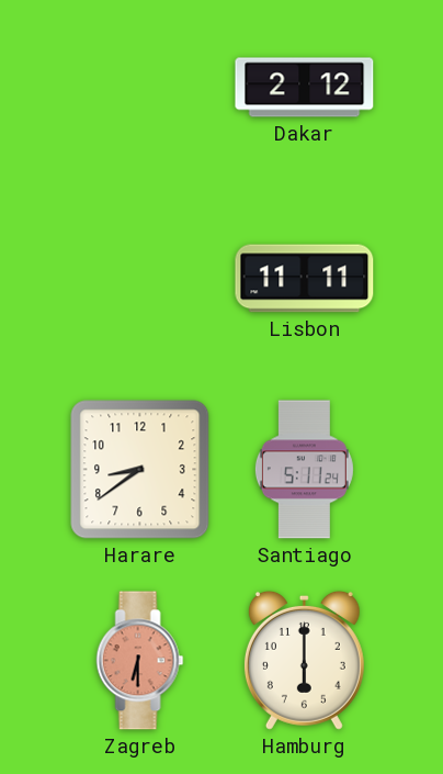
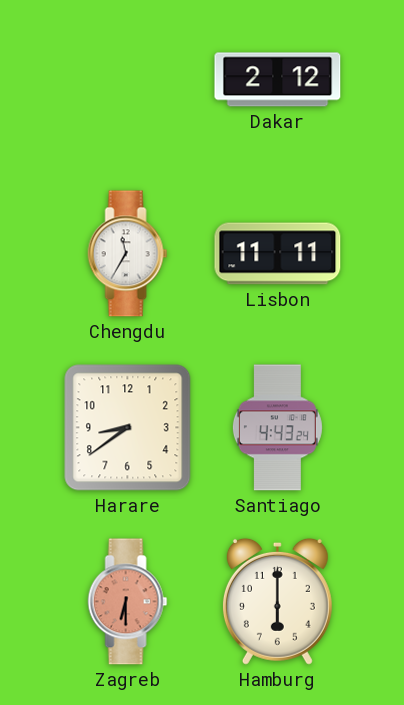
Chengdu: none -> 11:35
Santiago: 5:11 -> 4:43
